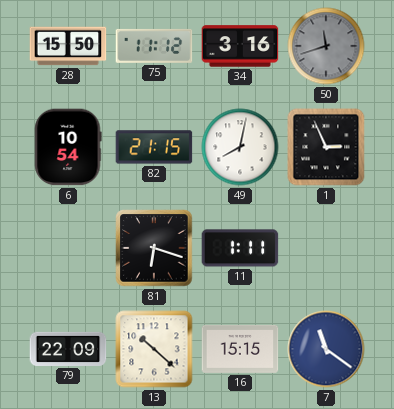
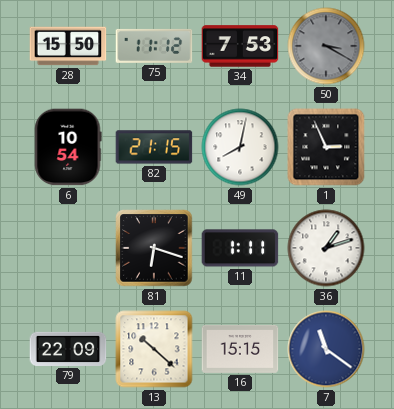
34: 3:16 -> 7:53
50: 11:42 -> 3:20
36: none -> 1:12
